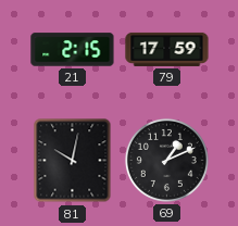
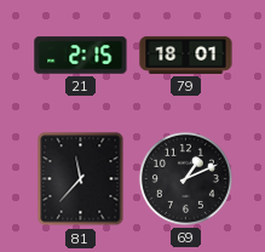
79: 17:59 -> 18:01
81: 10:02 -> 11:37
